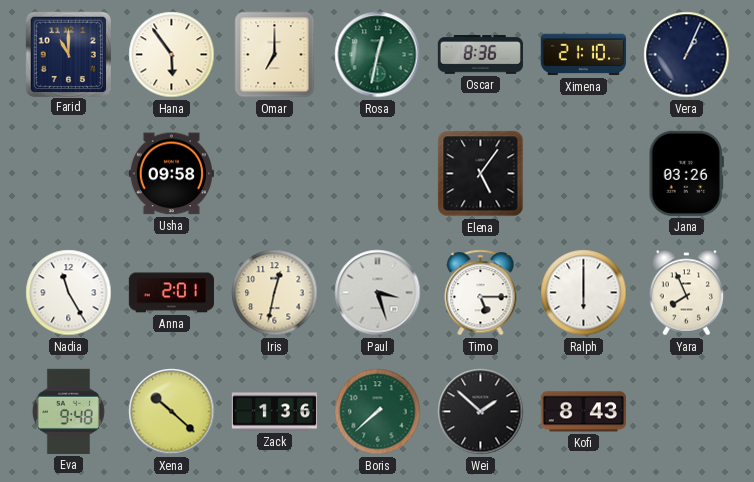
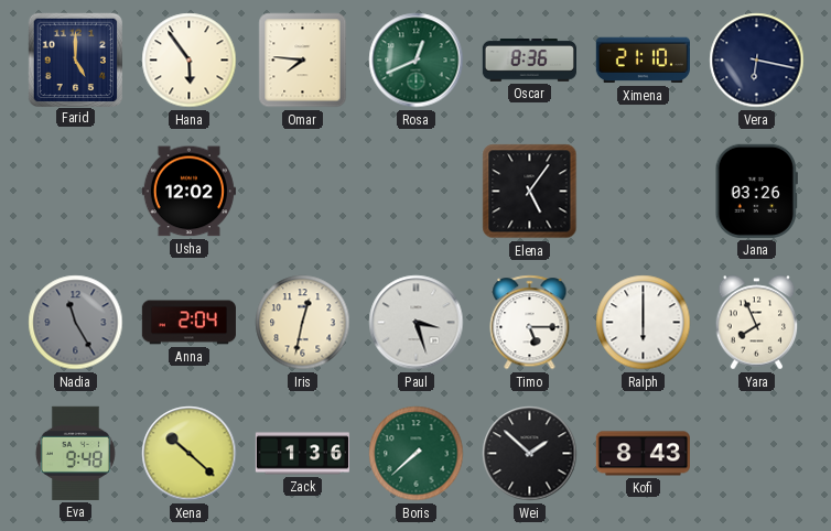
Farid: 11:00 -> 5:00
Omar: 7:00 -> 7:46
Rosa: 12:32 -> 12:41
Vera: 1:04 -> 6:17
Usha: 09:58 -> 12:02
Nadia dial: white -> grey
Anna: 2:01 -> 2:04
